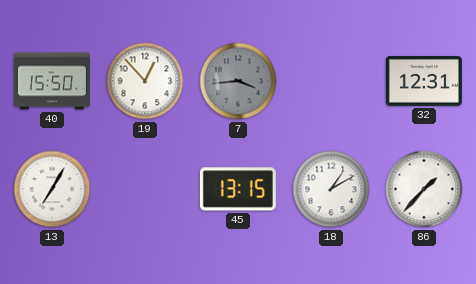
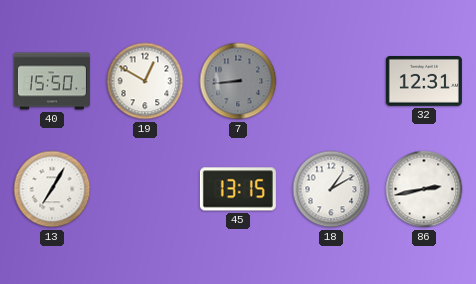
19: 12:53 -> 12:50
7: 3:44 -> 8:44
86: 1:37 -> 2:43
